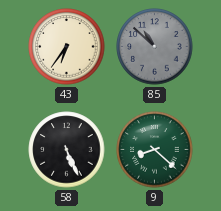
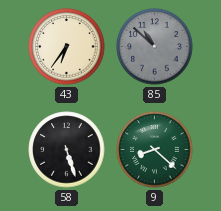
58: 5:26 -> 5:27
